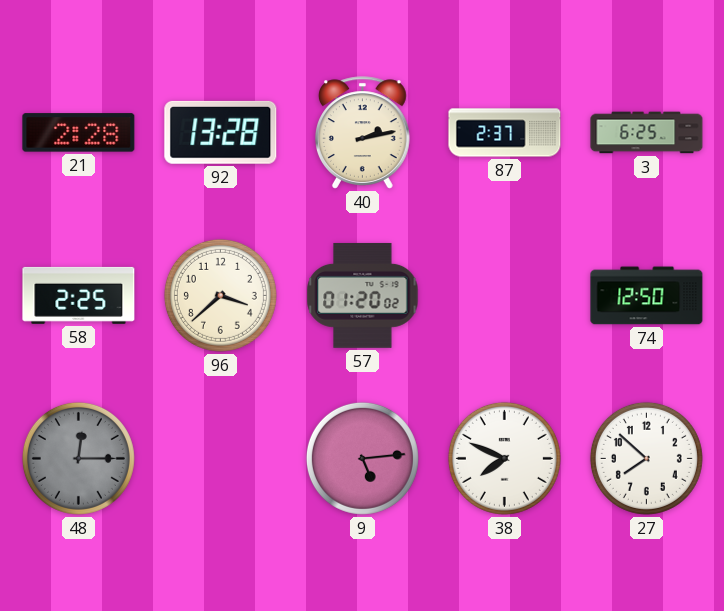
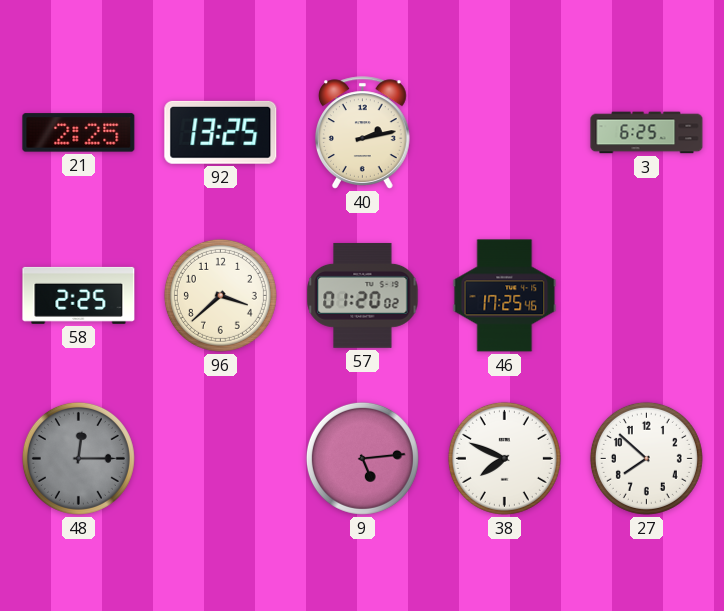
21: 2:28 -> 2:25
92: 13:28 -> 13:25
87: 2:37 -> none
46: none -> 17:25
74: 12:50 -> none
